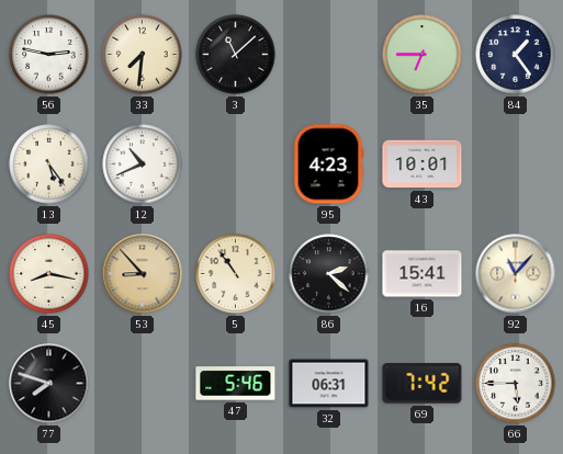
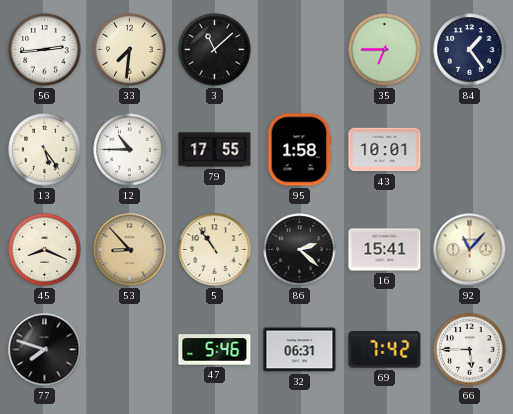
56: 2:47 -> 2:44
12: 10:41 -> 10:45
79: none -> 17:55
95: 4:23 -> 1:58
45: 8:17 -> 8:19
